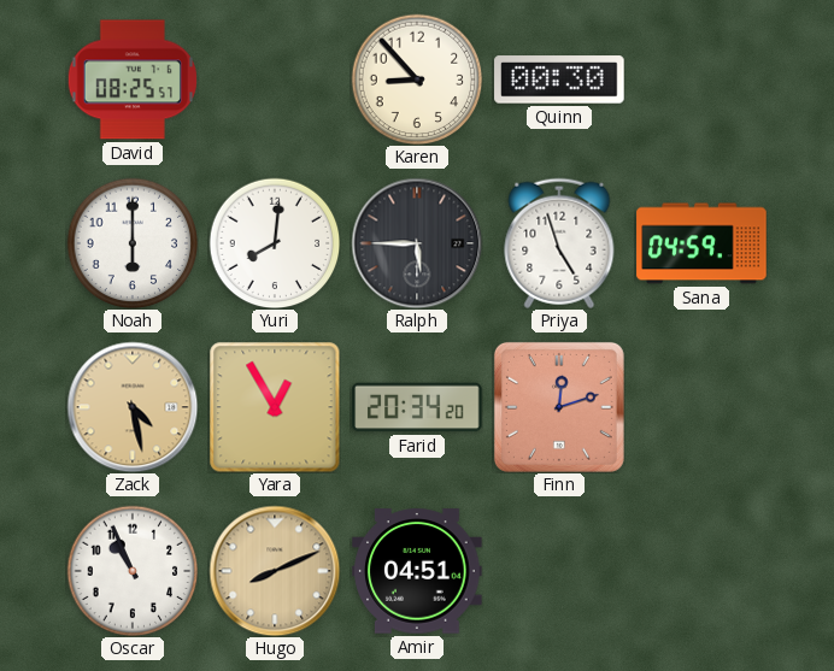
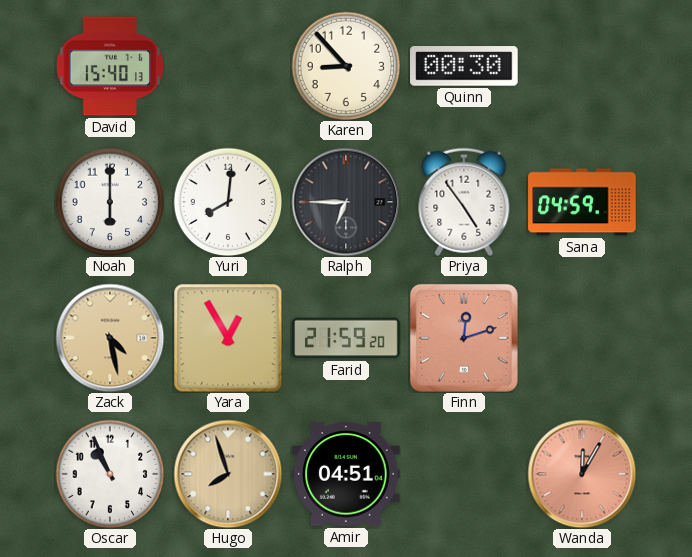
David: 08:25 -> 15:40
Ralph: 5:45 -> 6:45
Priya: 4:57 -> 4:54
Farid: 20:34 -> 21:59
Hugo: 8:11 -> 7:57
Wanda: none -> 12:05
